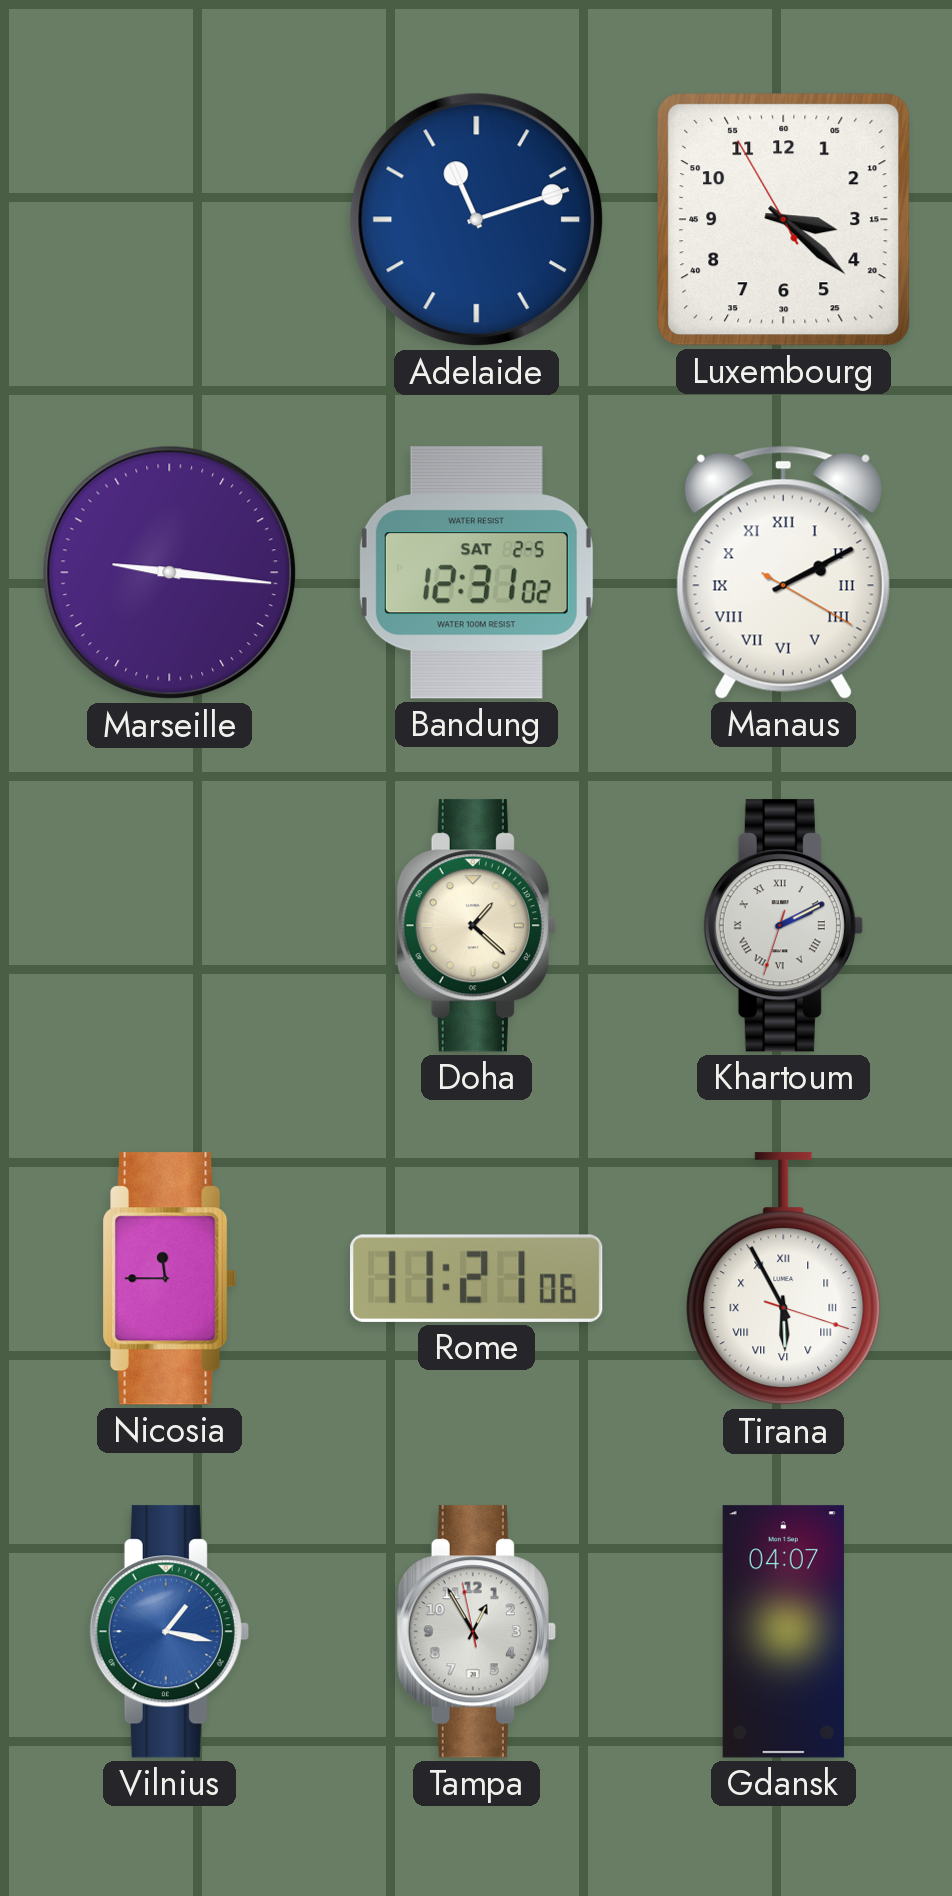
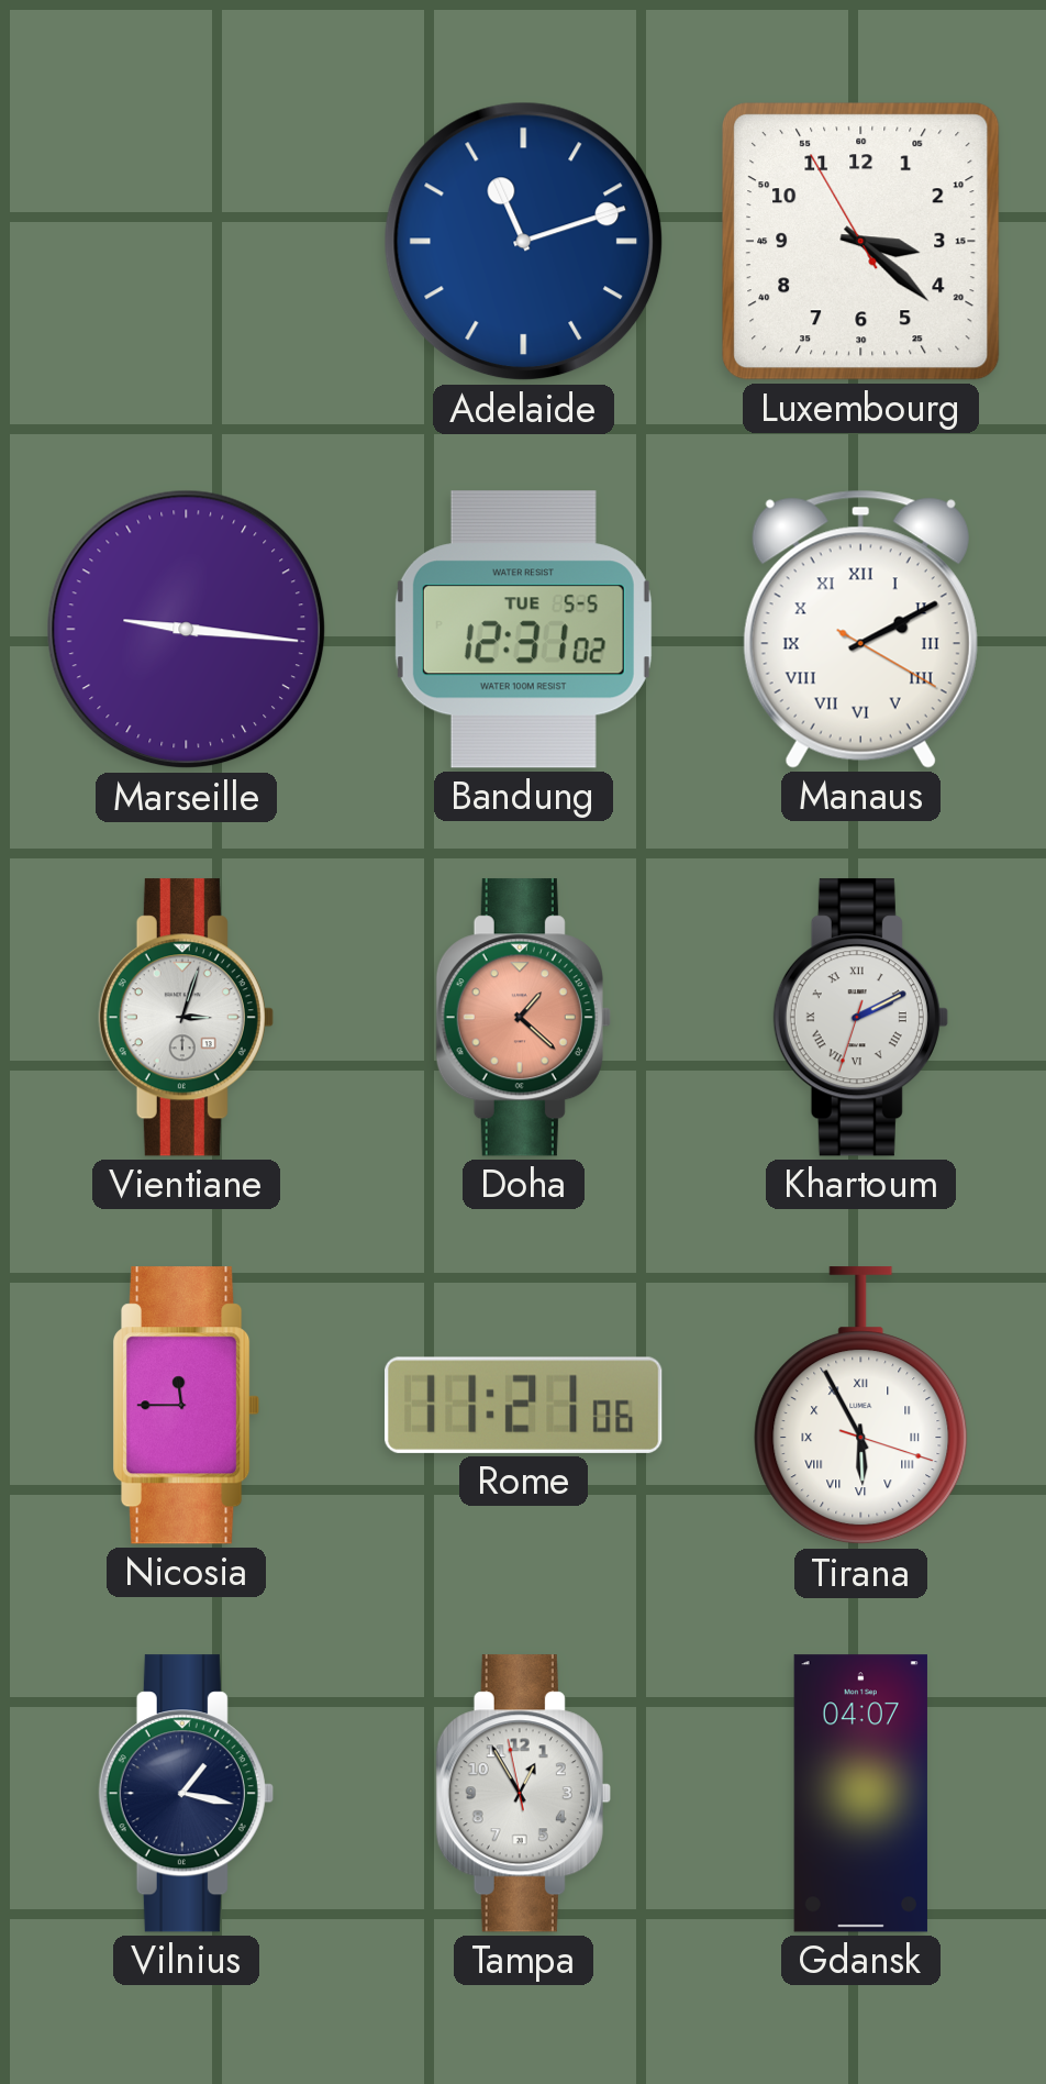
Bandung date: SAT 2-5 -> TUE 5-5
Vientiane: none -> 3:03
Doha dial: cream -> salmon
Vilnius dial: blue -> navy
